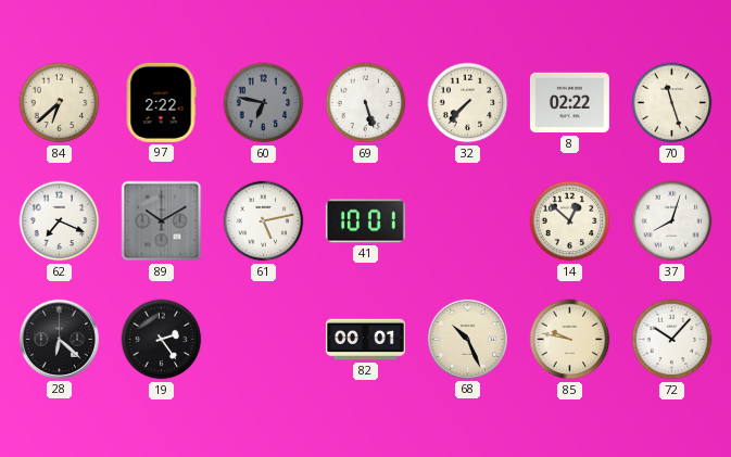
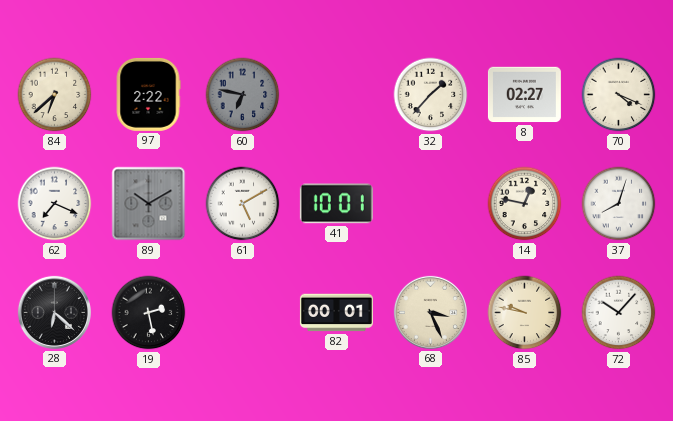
69: 5:27 -> none
32: 7:37 -> 1:37
8: 02:22 -> 02:27
70: 11:27 -> 4:19
61: 5:13 -> 5:10
14: 12:52 -> 12:47
19: 2:24 -> 2:28
68: 10:26 -> 3:26
